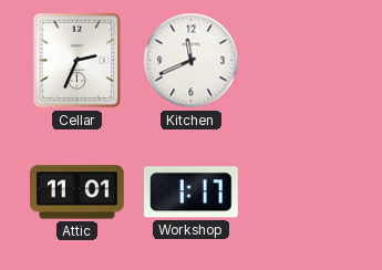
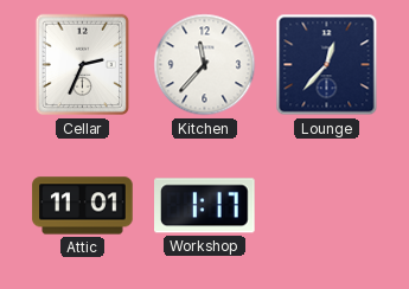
Kitchen: 11:41 -> 11:37
Lounge: none -> 12:37
